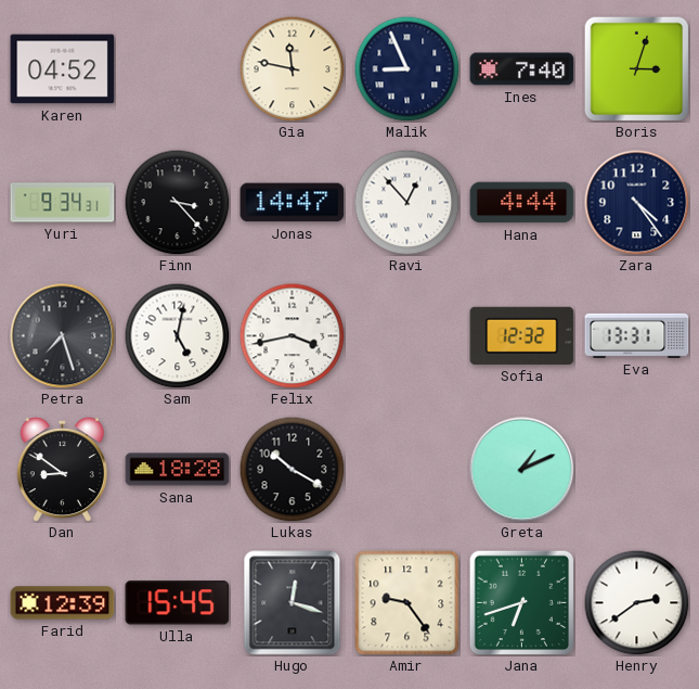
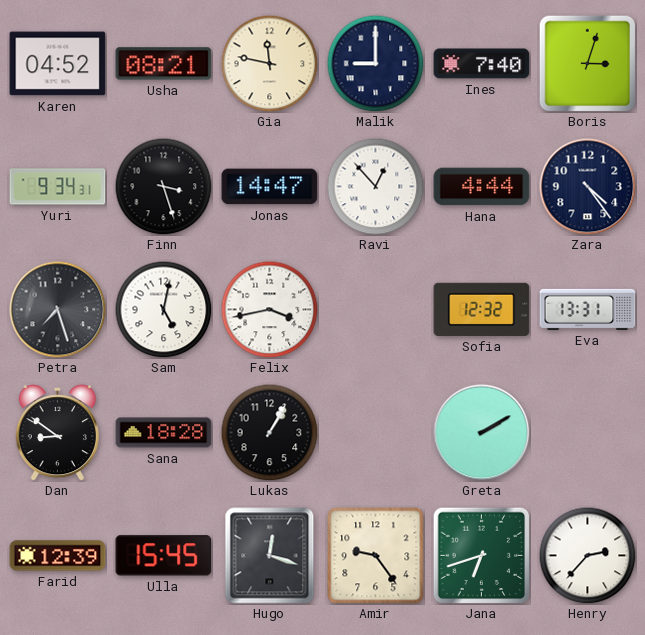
Usha: none -> 08:21
Malik: 8:56 -> 9:00
Finn: 3:23 -> 3:27
Lukas: 10:20 -> 1:05
Greta: 1:11 -> 2:10
Henry: 2:39 -> 2:37
